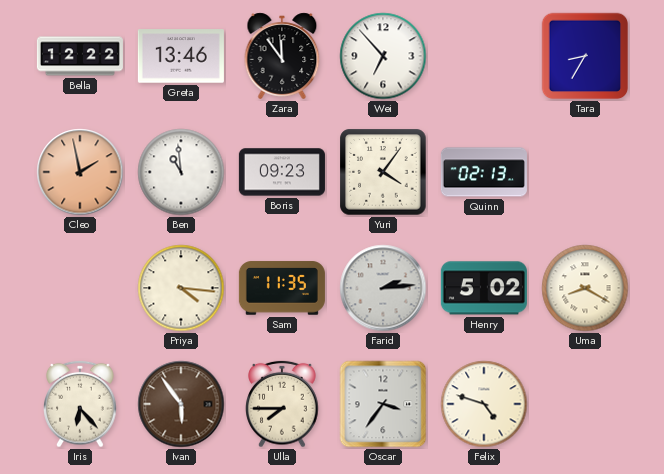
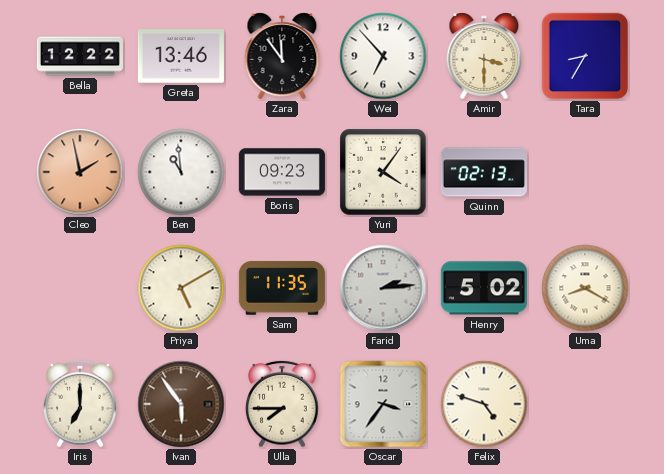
Amir: none -> 3:30
Priya: 4:16 -> 5:10
Iris: 6:23 -> 7:00
